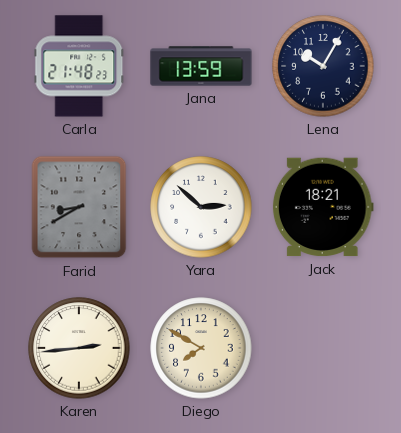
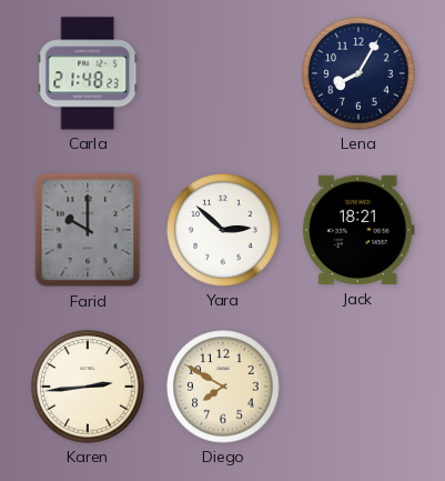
Jana: 13:59 -> none
Lena: 10:05 -> 8:05
Farid: 8:40 -> 10:00
